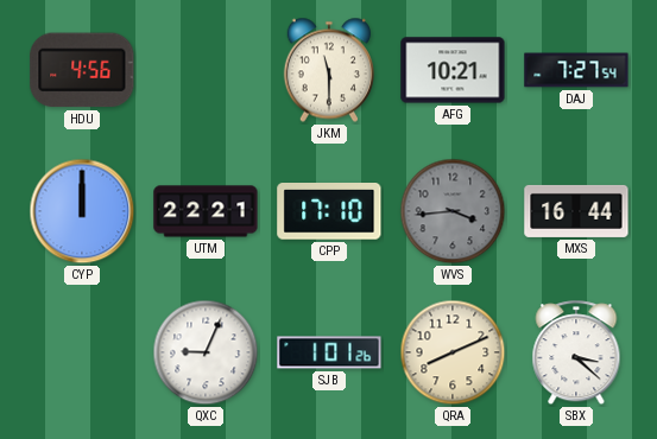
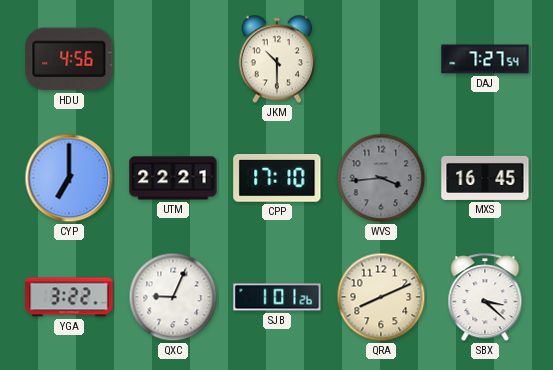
JKM: 11:30 -> 10:30
AFG: 10:21 -> none
CYP: 12:00 -> 7:00
MXS: 16:44 -> 16:45
YGA: none -> 3:22
